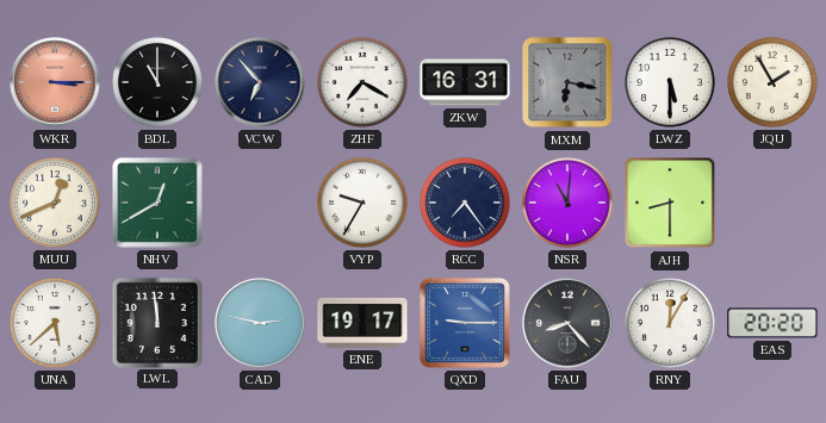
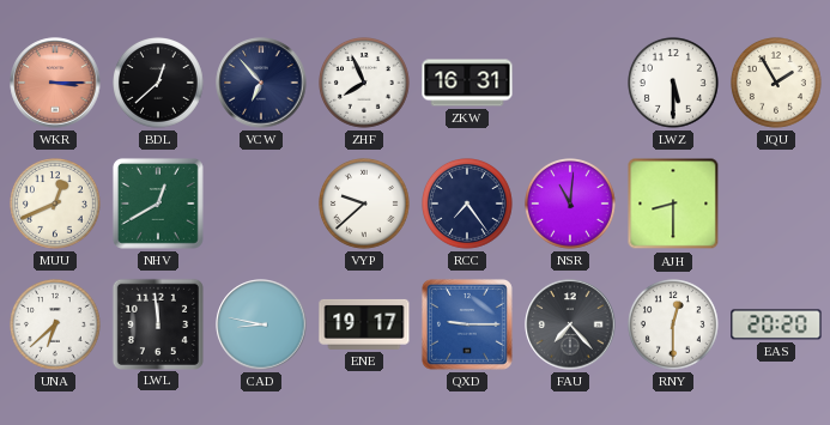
BDL: 11:00 -> 12:38
ZHF: 7:20 -> 7:56
MXM: 6:17 -> none
VYP: 9:35 -> 9:38
UNA: 5:38 -> 6:38
CAD: 2:47 -> 8:47
FAU: 8:23 -> 7:23
RNY: 12:05 -> 12:30
